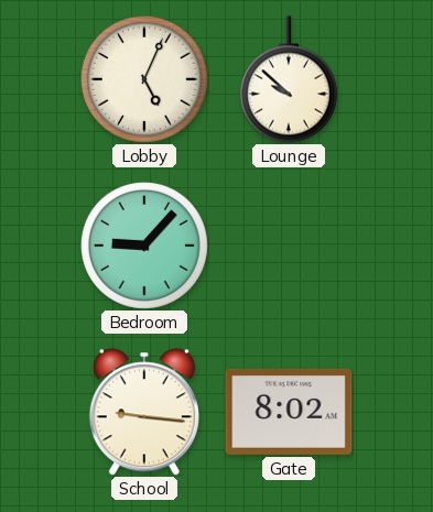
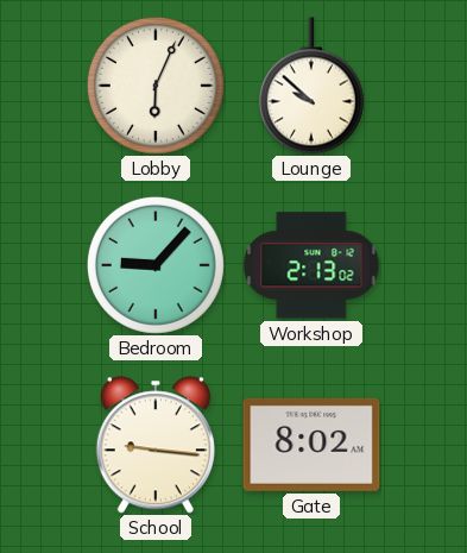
Lobby: 5:04 -> 6:04
Workshop: none -> 2:13
